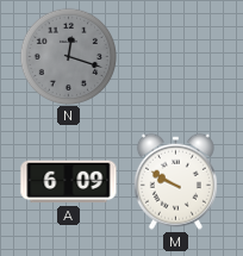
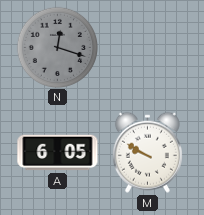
A: 6:09 -> 6:05
